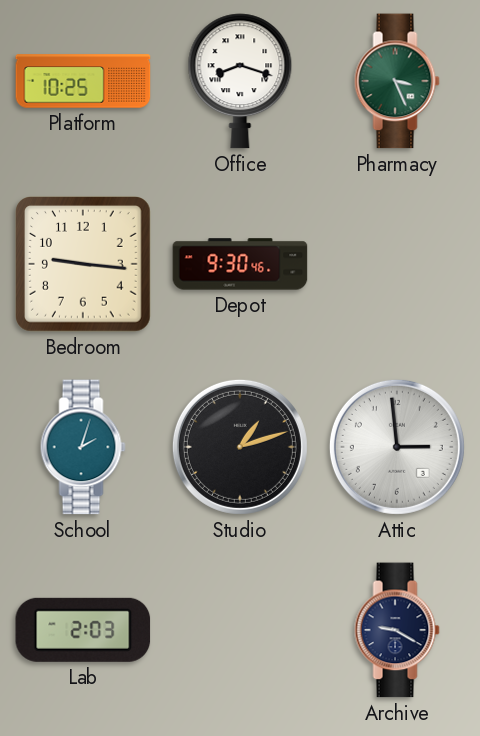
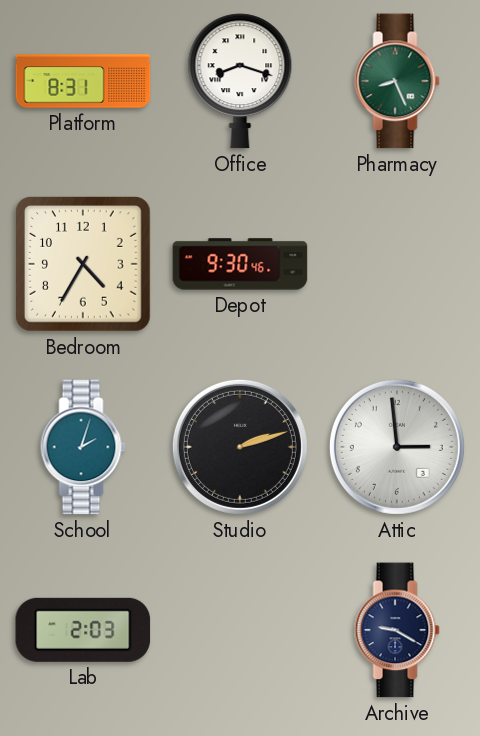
Platform: 10:25 -> 8:31
Pharmacy: 3:26 -> 8:26
Bedroom: 9:16 -> 4:35
Studio: 1:12 -> 2:12
